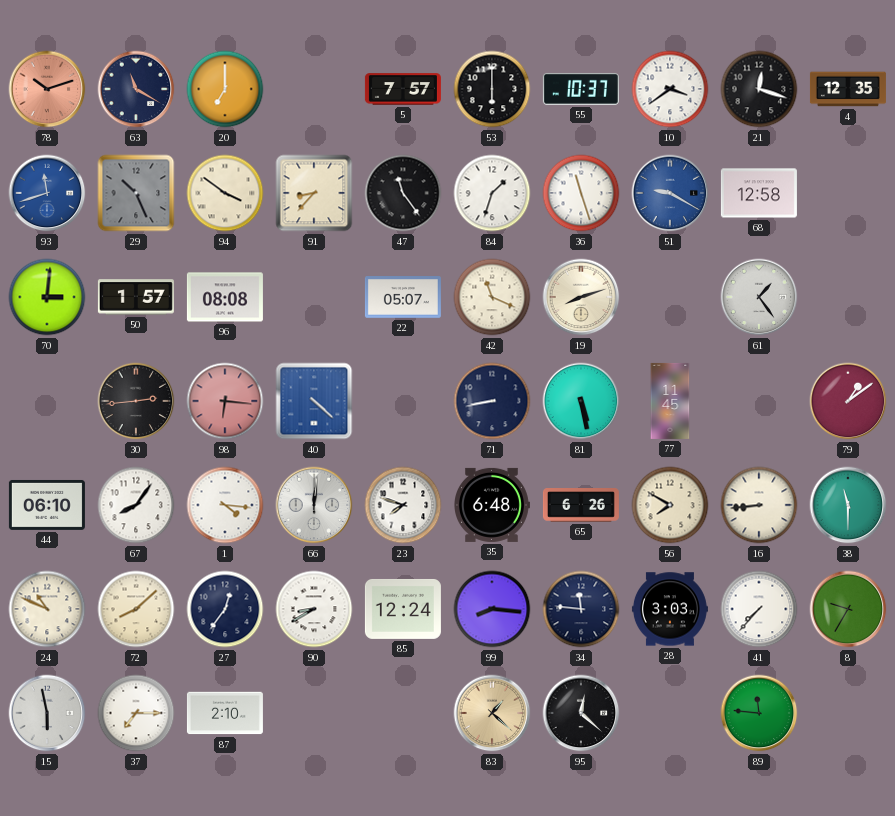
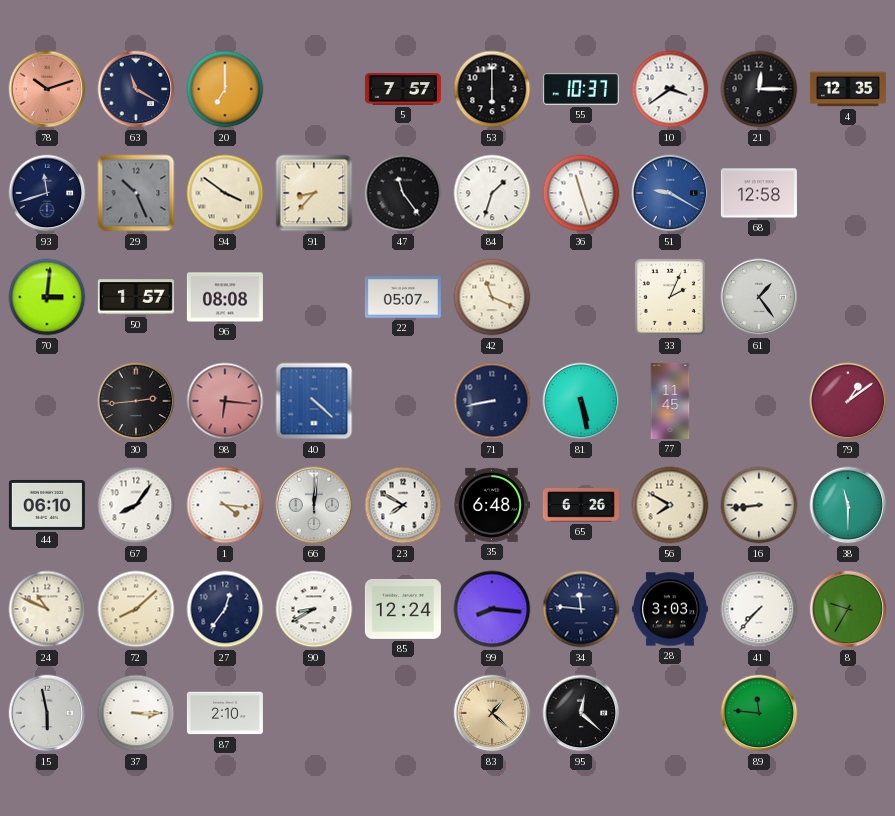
21: 12:18 -> 12:15
93 dial: blue -> navy
19: 8:12 -> none
33: none -> 2:04
23: 7:48 -> 7:50
37: 7:15 -> 3:15
